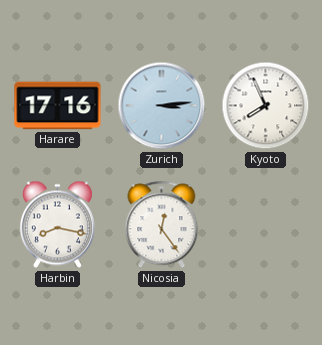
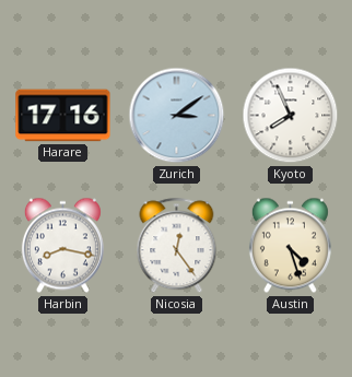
Zurich: 3:14 -> 3:09
Austin: none -> 4:27
